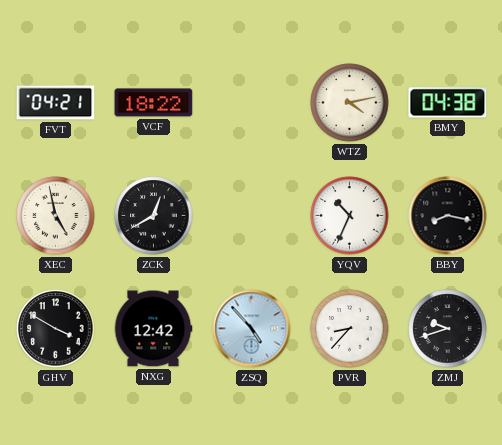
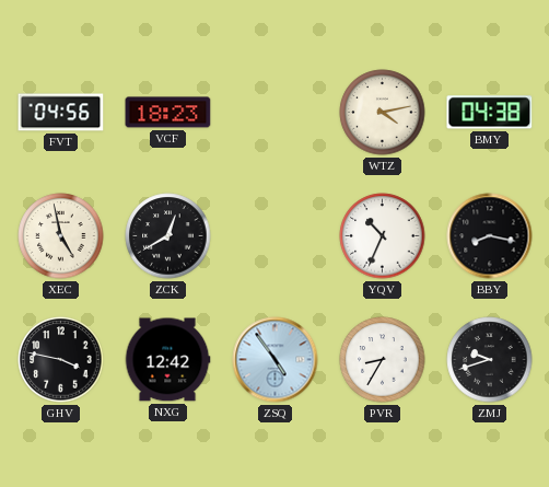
FVT: 04:21 -> 04:56
VCF: 18:22 -> 18:23
GHV: 3:50 -> 3:47
ZSQ: 4:53 -> 4:54
PVR: 8:37 -> 8:35
